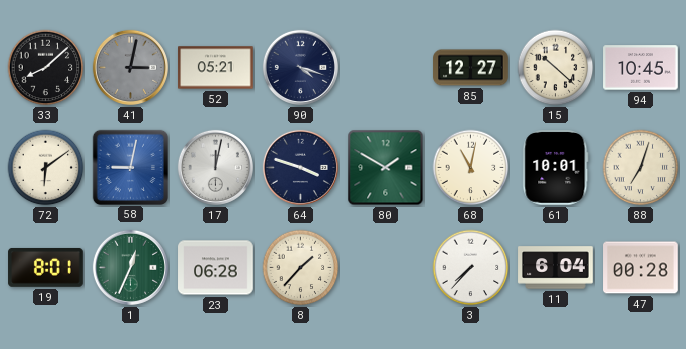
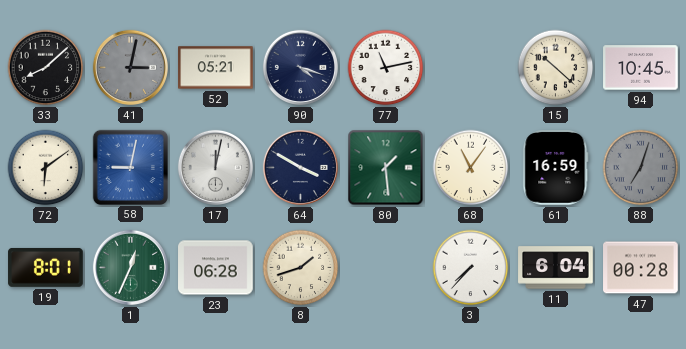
77: none -> 11:13
85: 12:27 -> none
64: 3:48 -> 3:50
80: 1:50 -> 1:29
68: 11:02 -> 11:06
61: 10:01 -> 16:59
88 dial: cream -> grey
8: 1:37 -> 1:42
